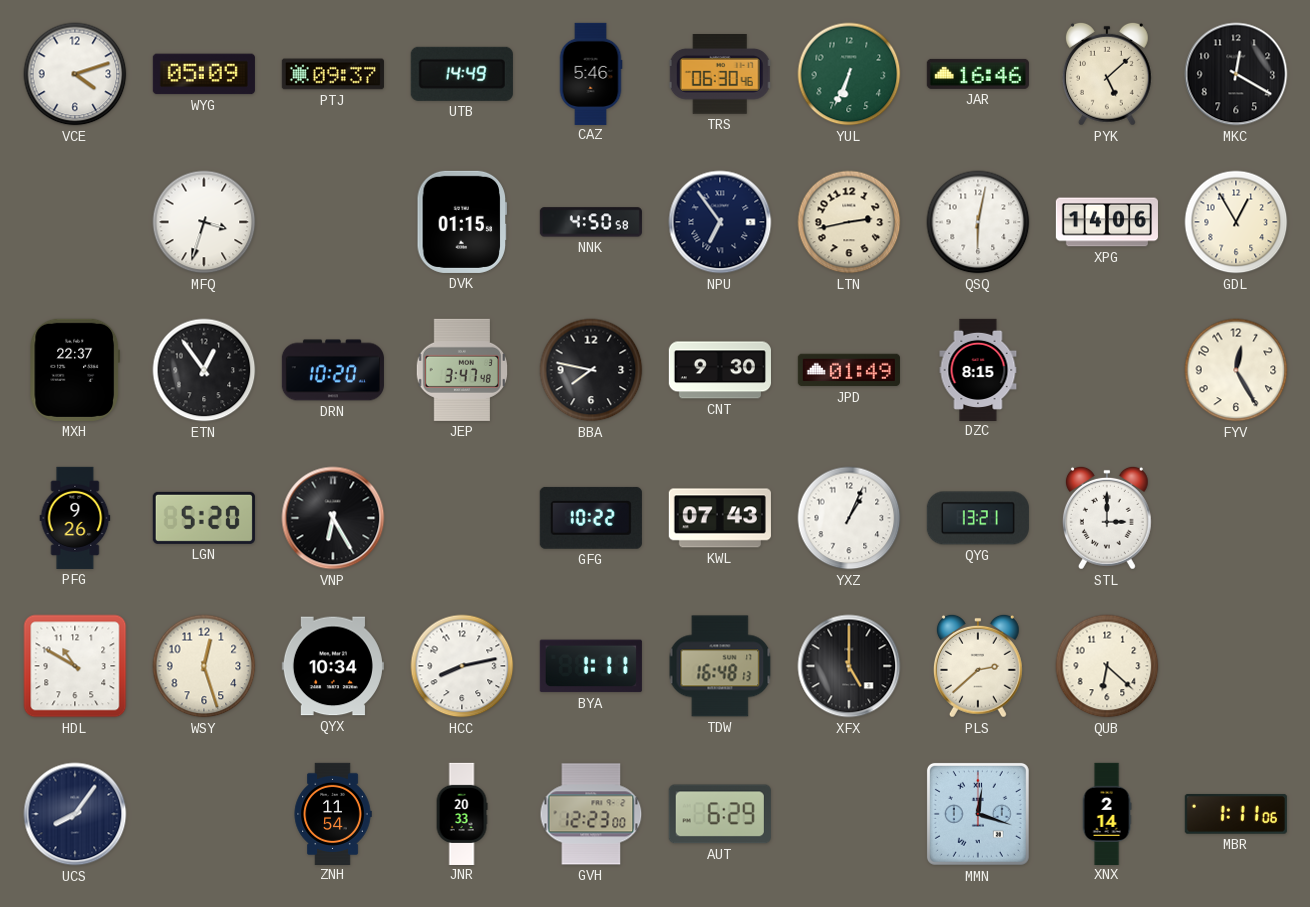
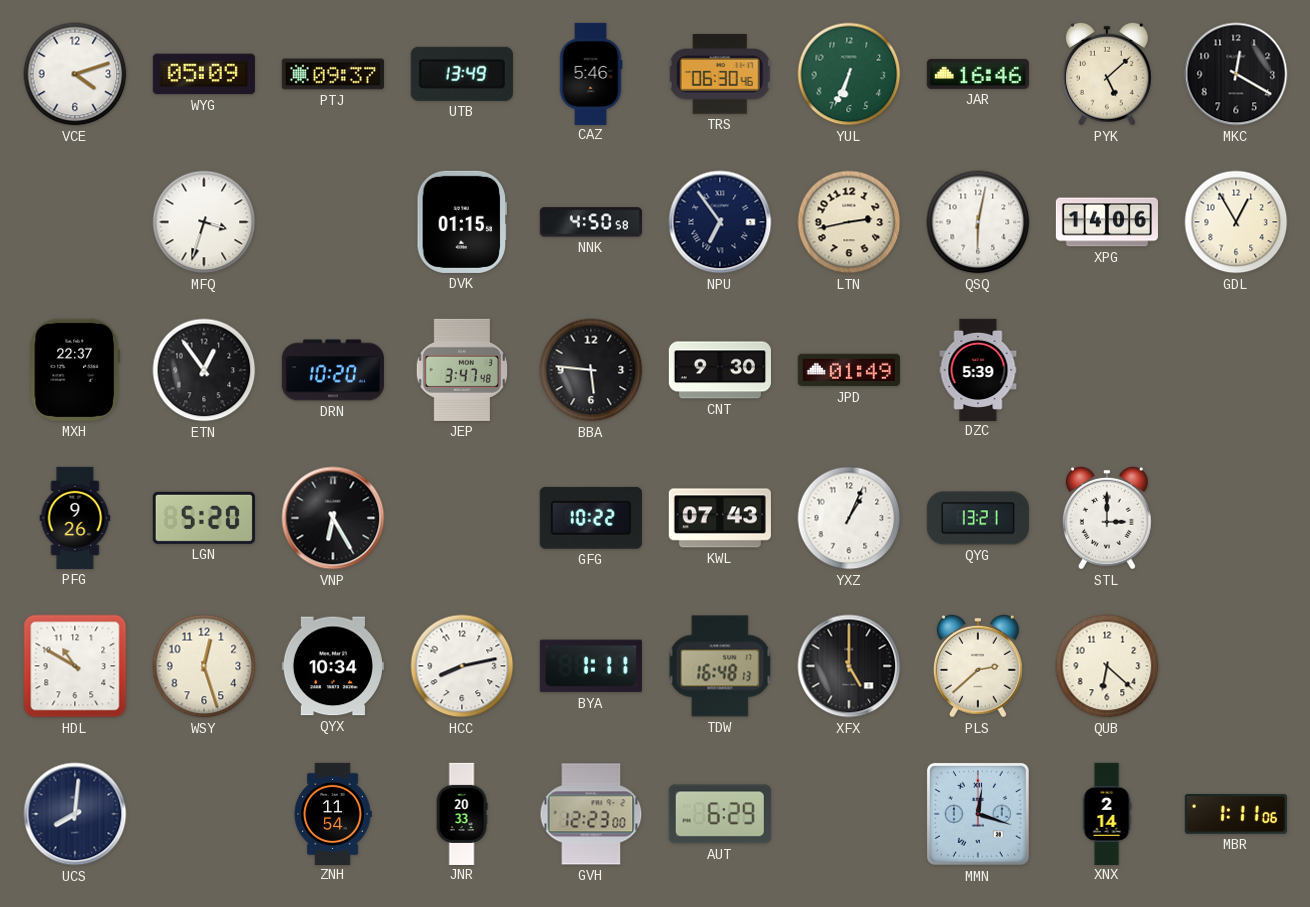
UTB: 14:49 -> 13:49
BBA: 7:47 -> 5:46
DZC: 8:15 -> 5:39
FYV: 12:25 -> none
UCS: 8:06 -> 8:01
